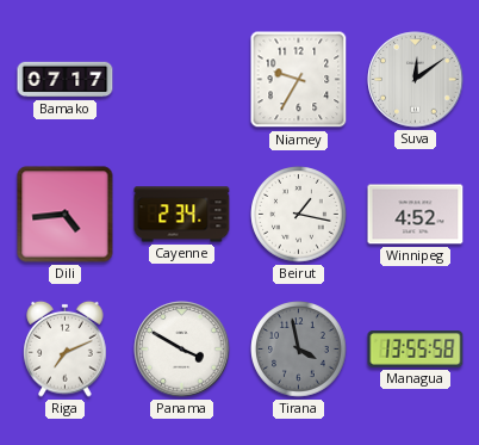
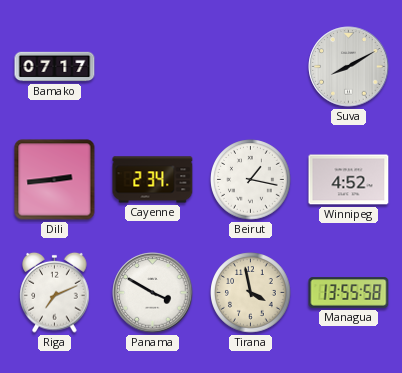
Niamey: 9:35 -> none
Suva: 12:09 -> 8:10
Dili: 4:44 -> 2:44
Tirana dial: grey -> cream
